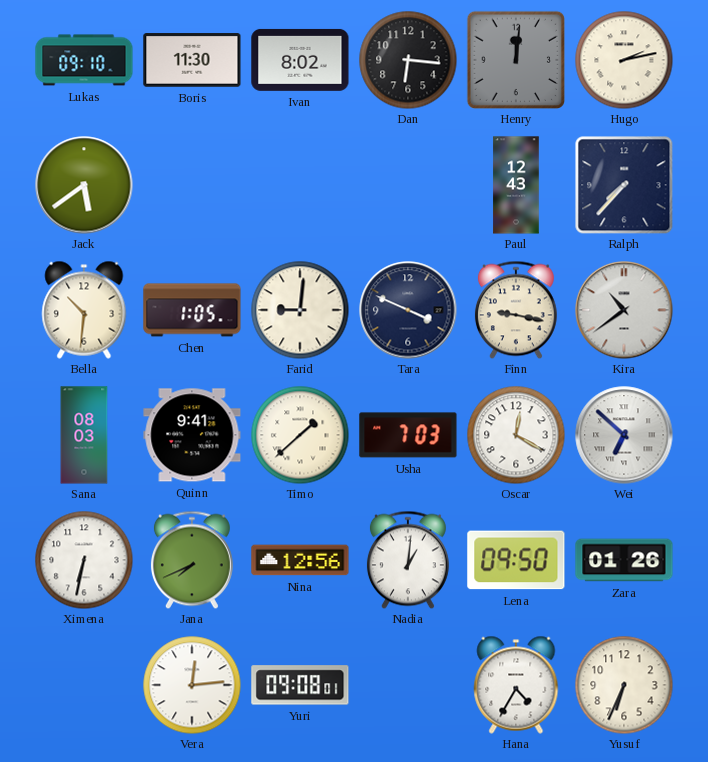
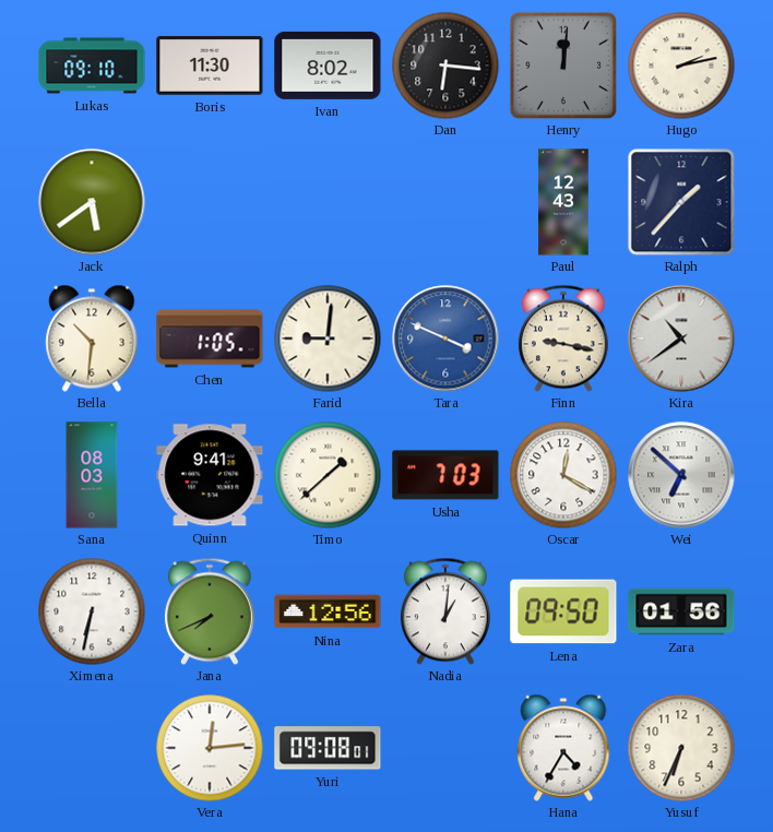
Ralph: 7:37 -> 1:37
Tara dial: navy -> blue
Zara: 01:26 -> 01:56
